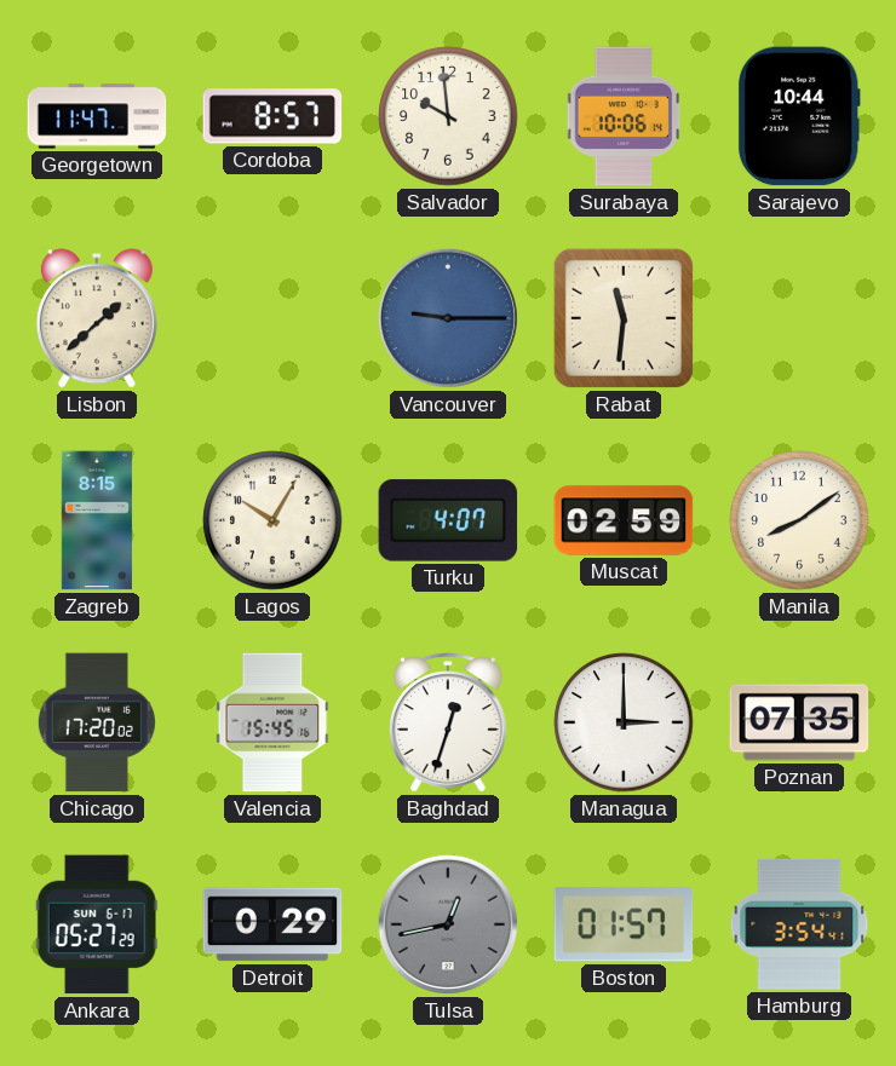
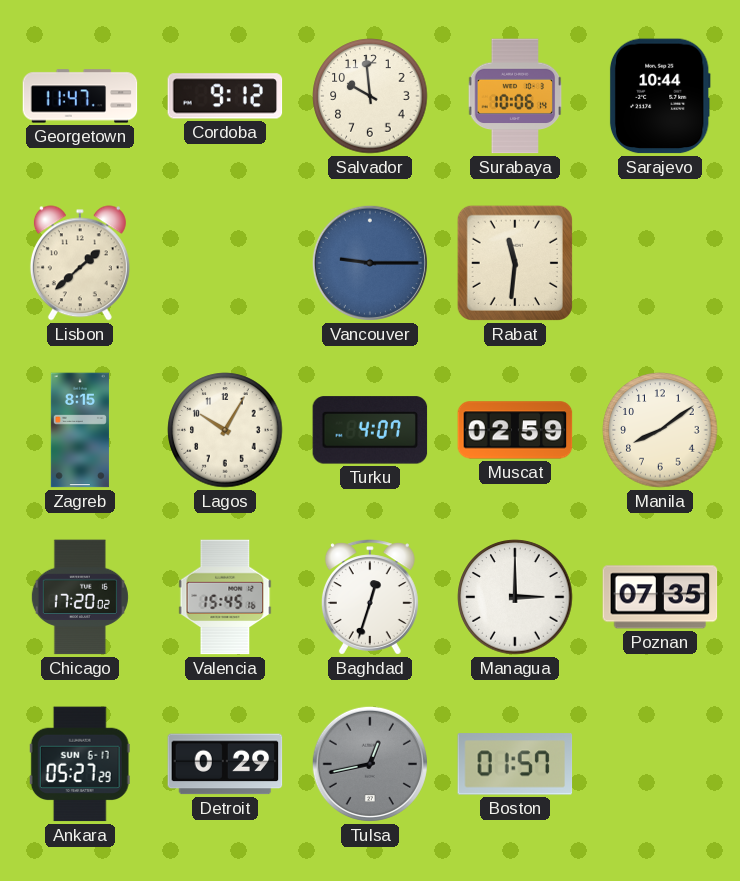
Cordoba: 8:57 -> 9:12
Hamburg: 3:54 -> none
